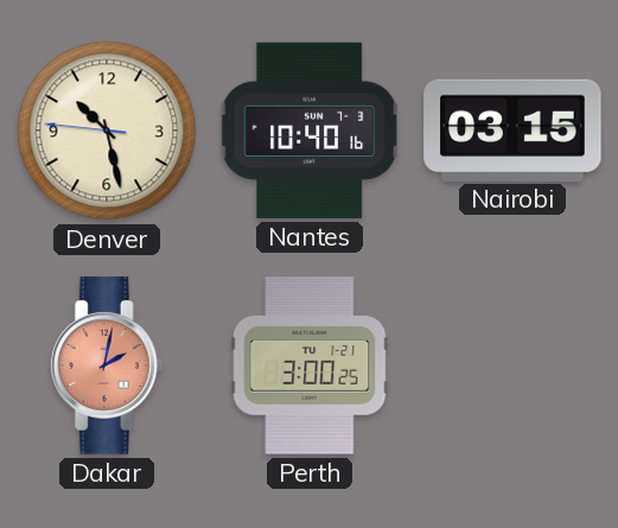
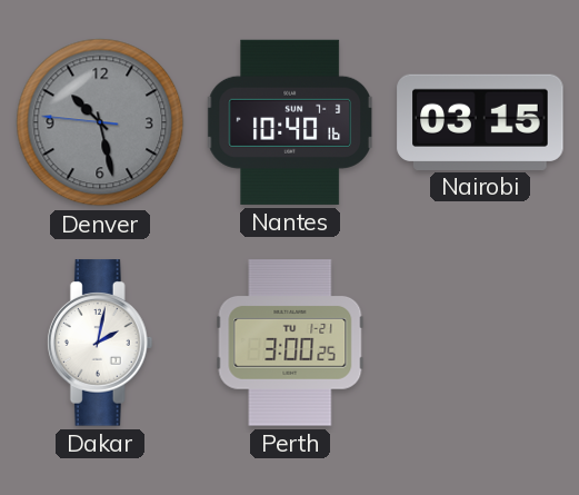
Denver dial: cream -> grey
Dakar dial: salmon -> white
